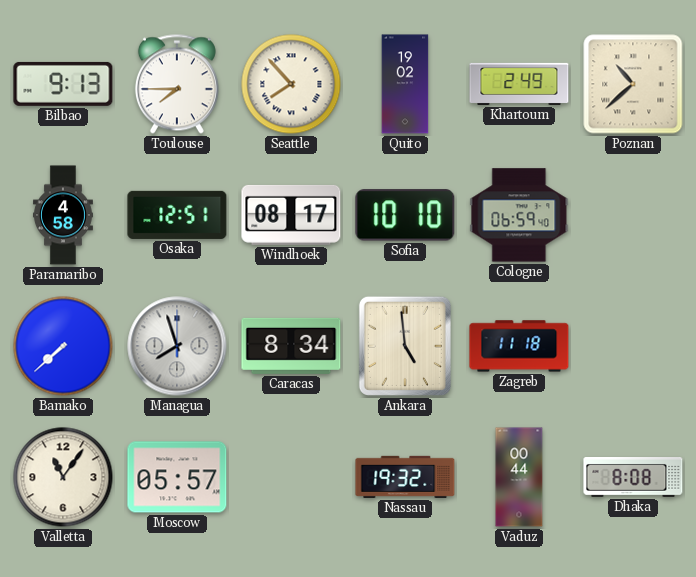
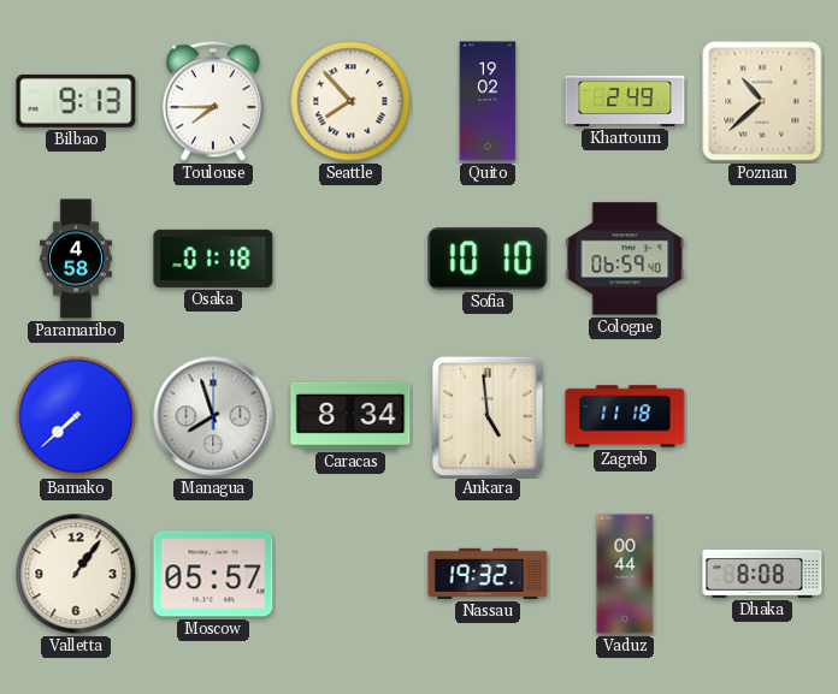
Osaka: 12:51 -> 01:18
Windhoek: 08:17 -> none
Valletta: 11:06 -> 1:06
